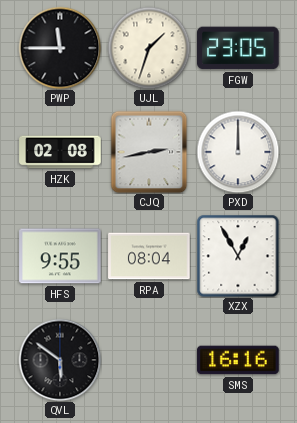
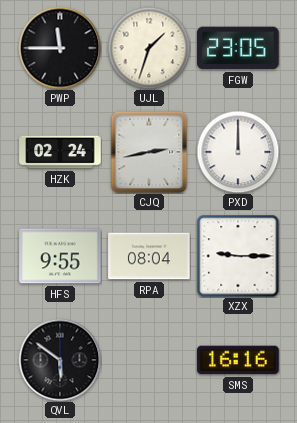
HZK: 02:08 -> 02:24
XZX: 12:55 -> 9:15
